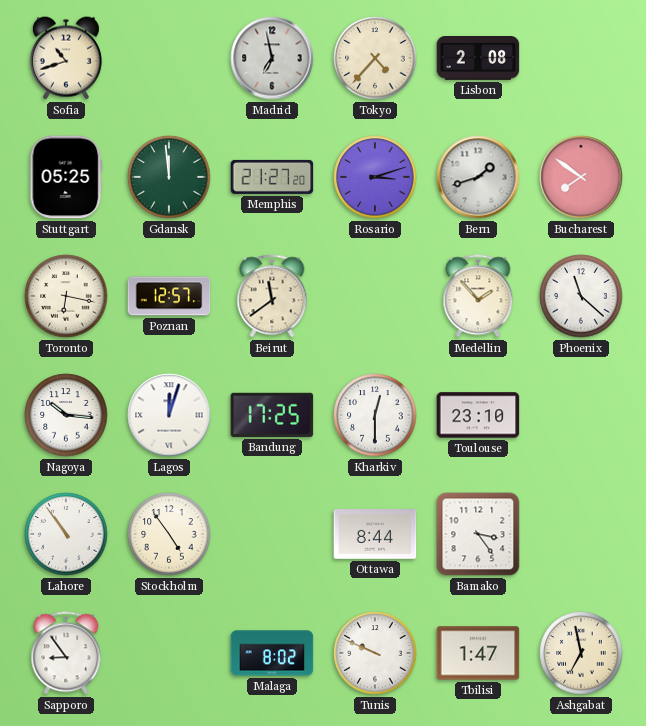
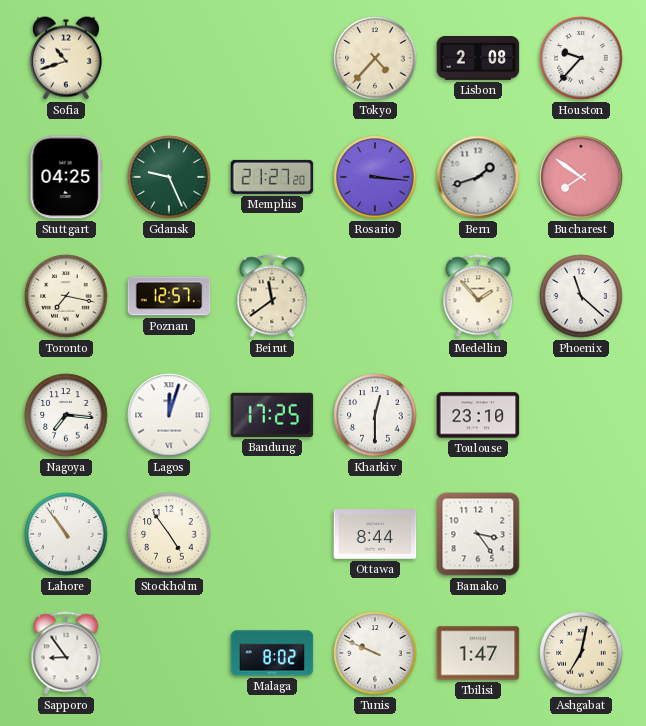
Madrid: 6:58 -> none
Houston: none -> 9:37
Stuttgart: 05:25 -> 04:25
Gdansk: 11:59 -> 9:26
Rosario: 3:12 -> 3:16
Toronto: 6:17 -> 7:17
Nagoya: 10:16 -> 7:16
Ashgabat: 6:58 -> 7:02
